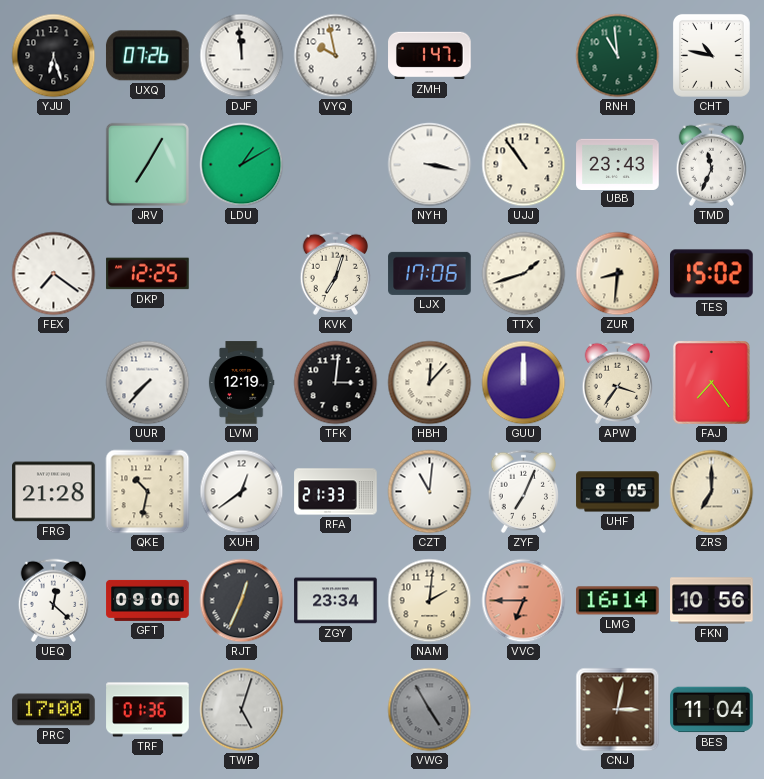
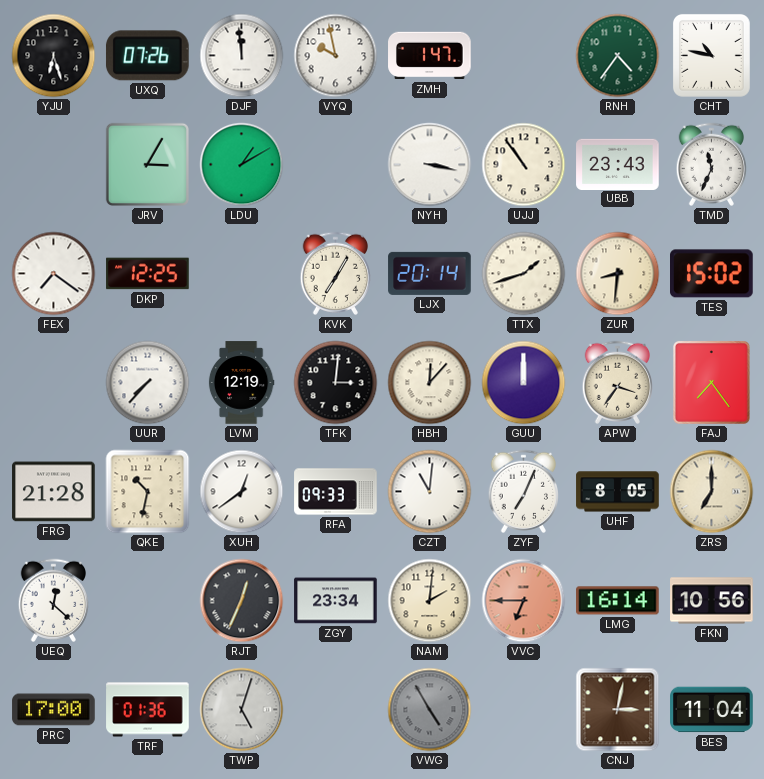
RNH: 10:59 -> 4:36
JRV: 7:05 -> 3:05
KVK: 7:03 -> 7:05
LJX: 17:06 -> 20:14
RFA: 21:33 -> 09:33
GFT: 09:00 -> none
